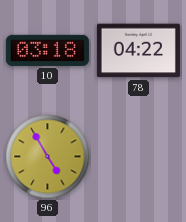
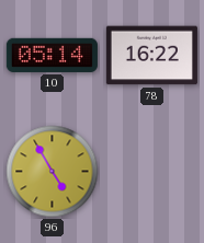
10: 03:18 -> 05:14
78: 04:22 -> 16:22
